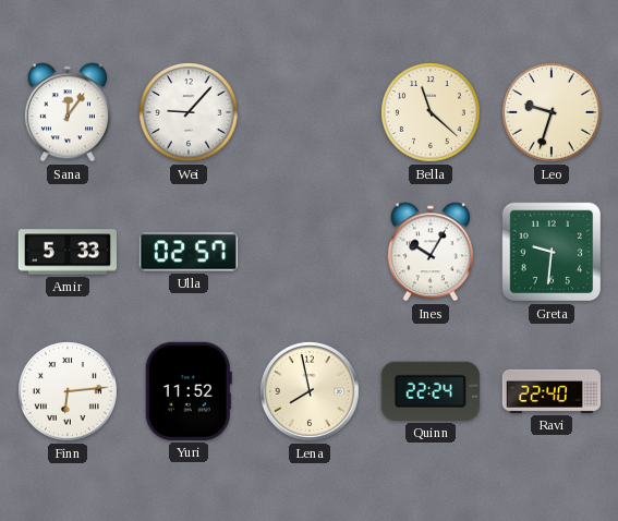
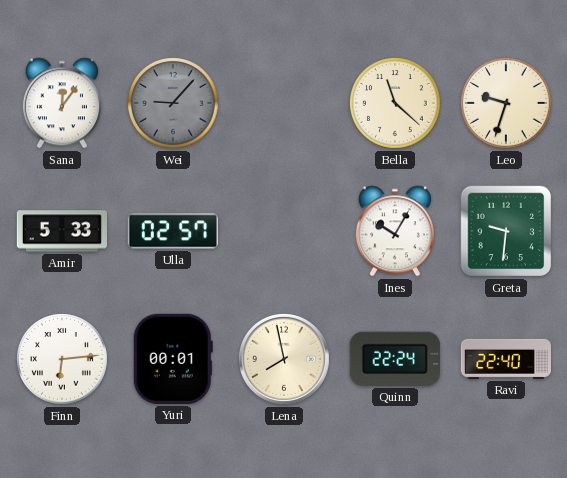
Wei dial: white -> grey
Yuri: 11:52 -> 00:01
